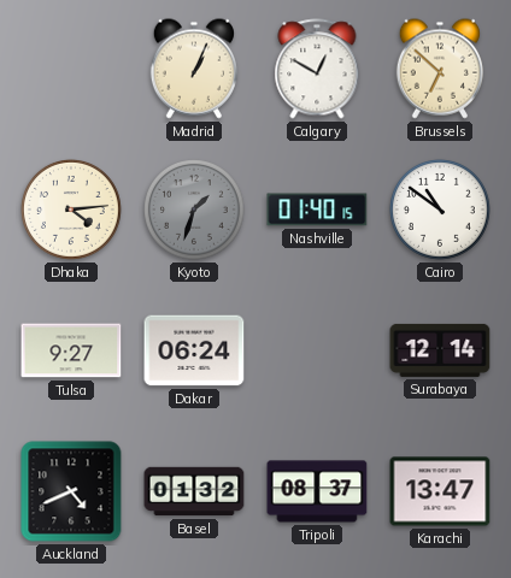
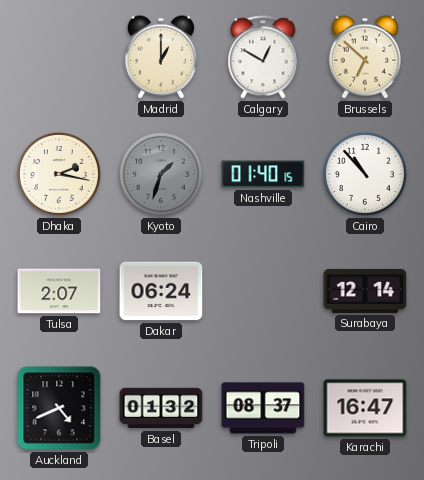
Madrid: 1:04 -> 1:00
Dhaka: 4:14 -> 2:17
Cairo: 10:51 -> 10:53
Tulsa: 9:27 -> 2:07
Karachi: 13:47 -> 16:47
